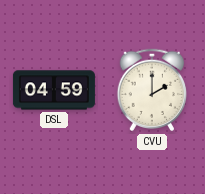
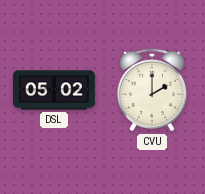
DSL: 04:59 -> 05:02
